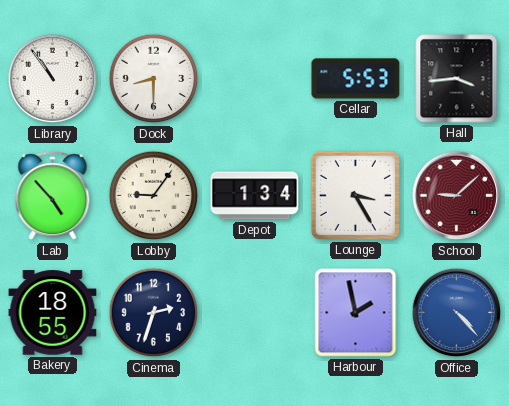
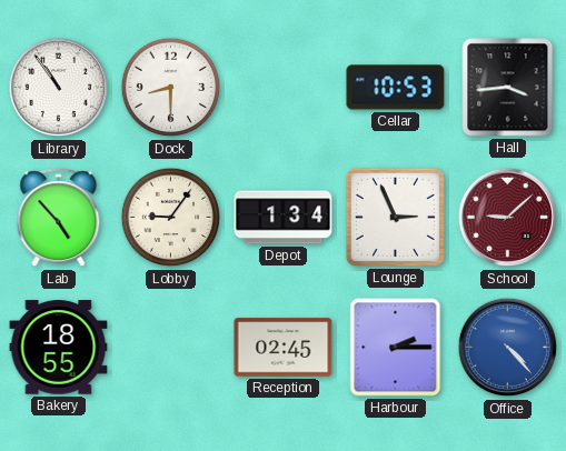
Cellar: 5:53 -> 10:53
Lounge: 3:25 -> 2:56
Cinema: 2:33 -> none
Reception: none -> 02:45
Harbour: 1:58 -> 2:15
